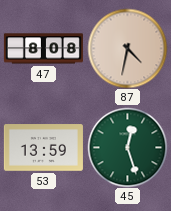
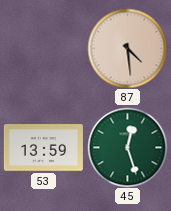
47: 8:08 -> none
87: 4:32 -> 4:29
